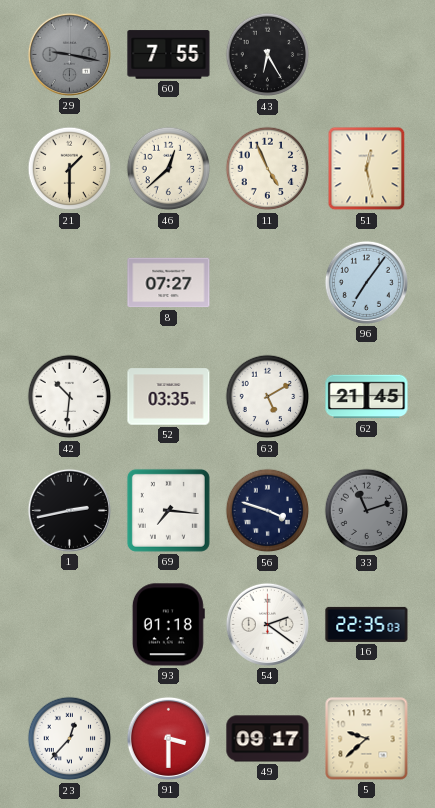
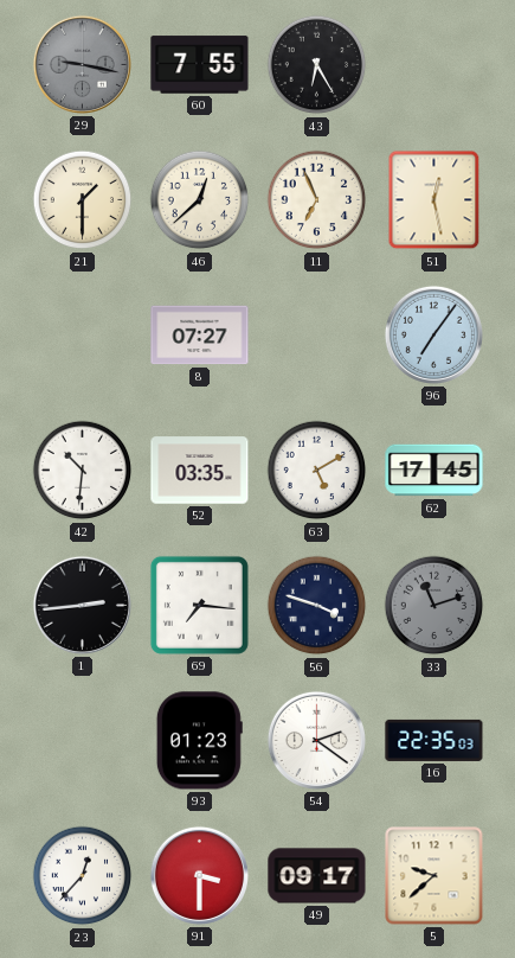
11: 4:56 -> 6:56
62: 21:45 -> 17:45
1: 2:43 -> 2:44
93: 01:18 -> 01:23
